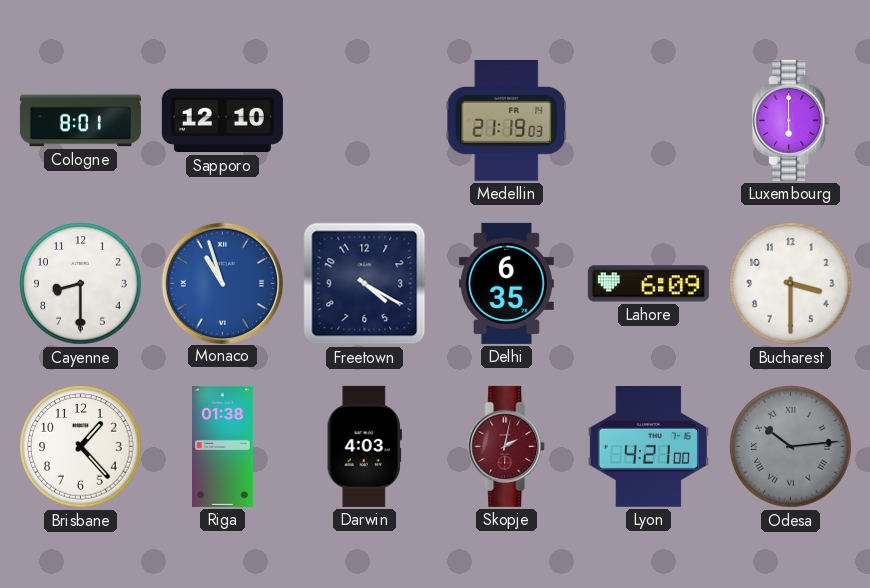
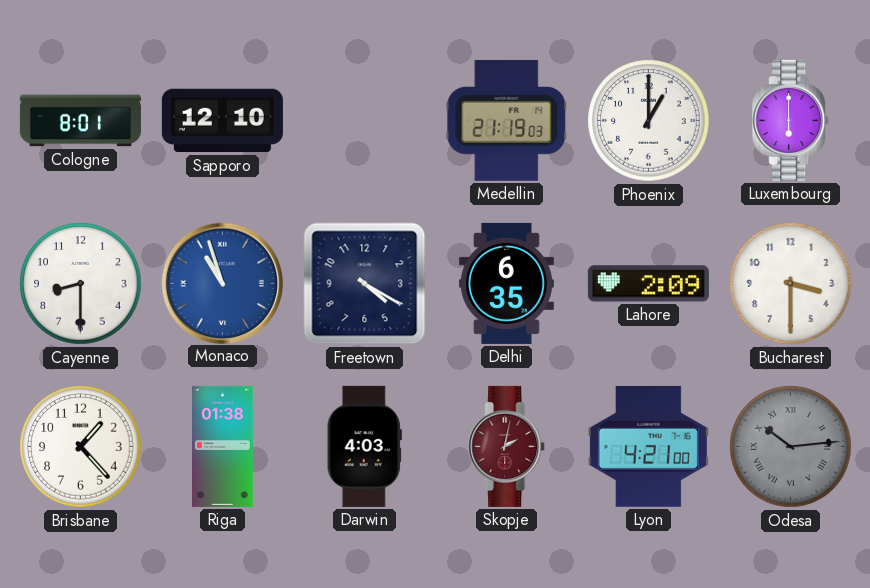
Phoenix: none -> 1:00
Lahore: 6:09 -> 2:09
